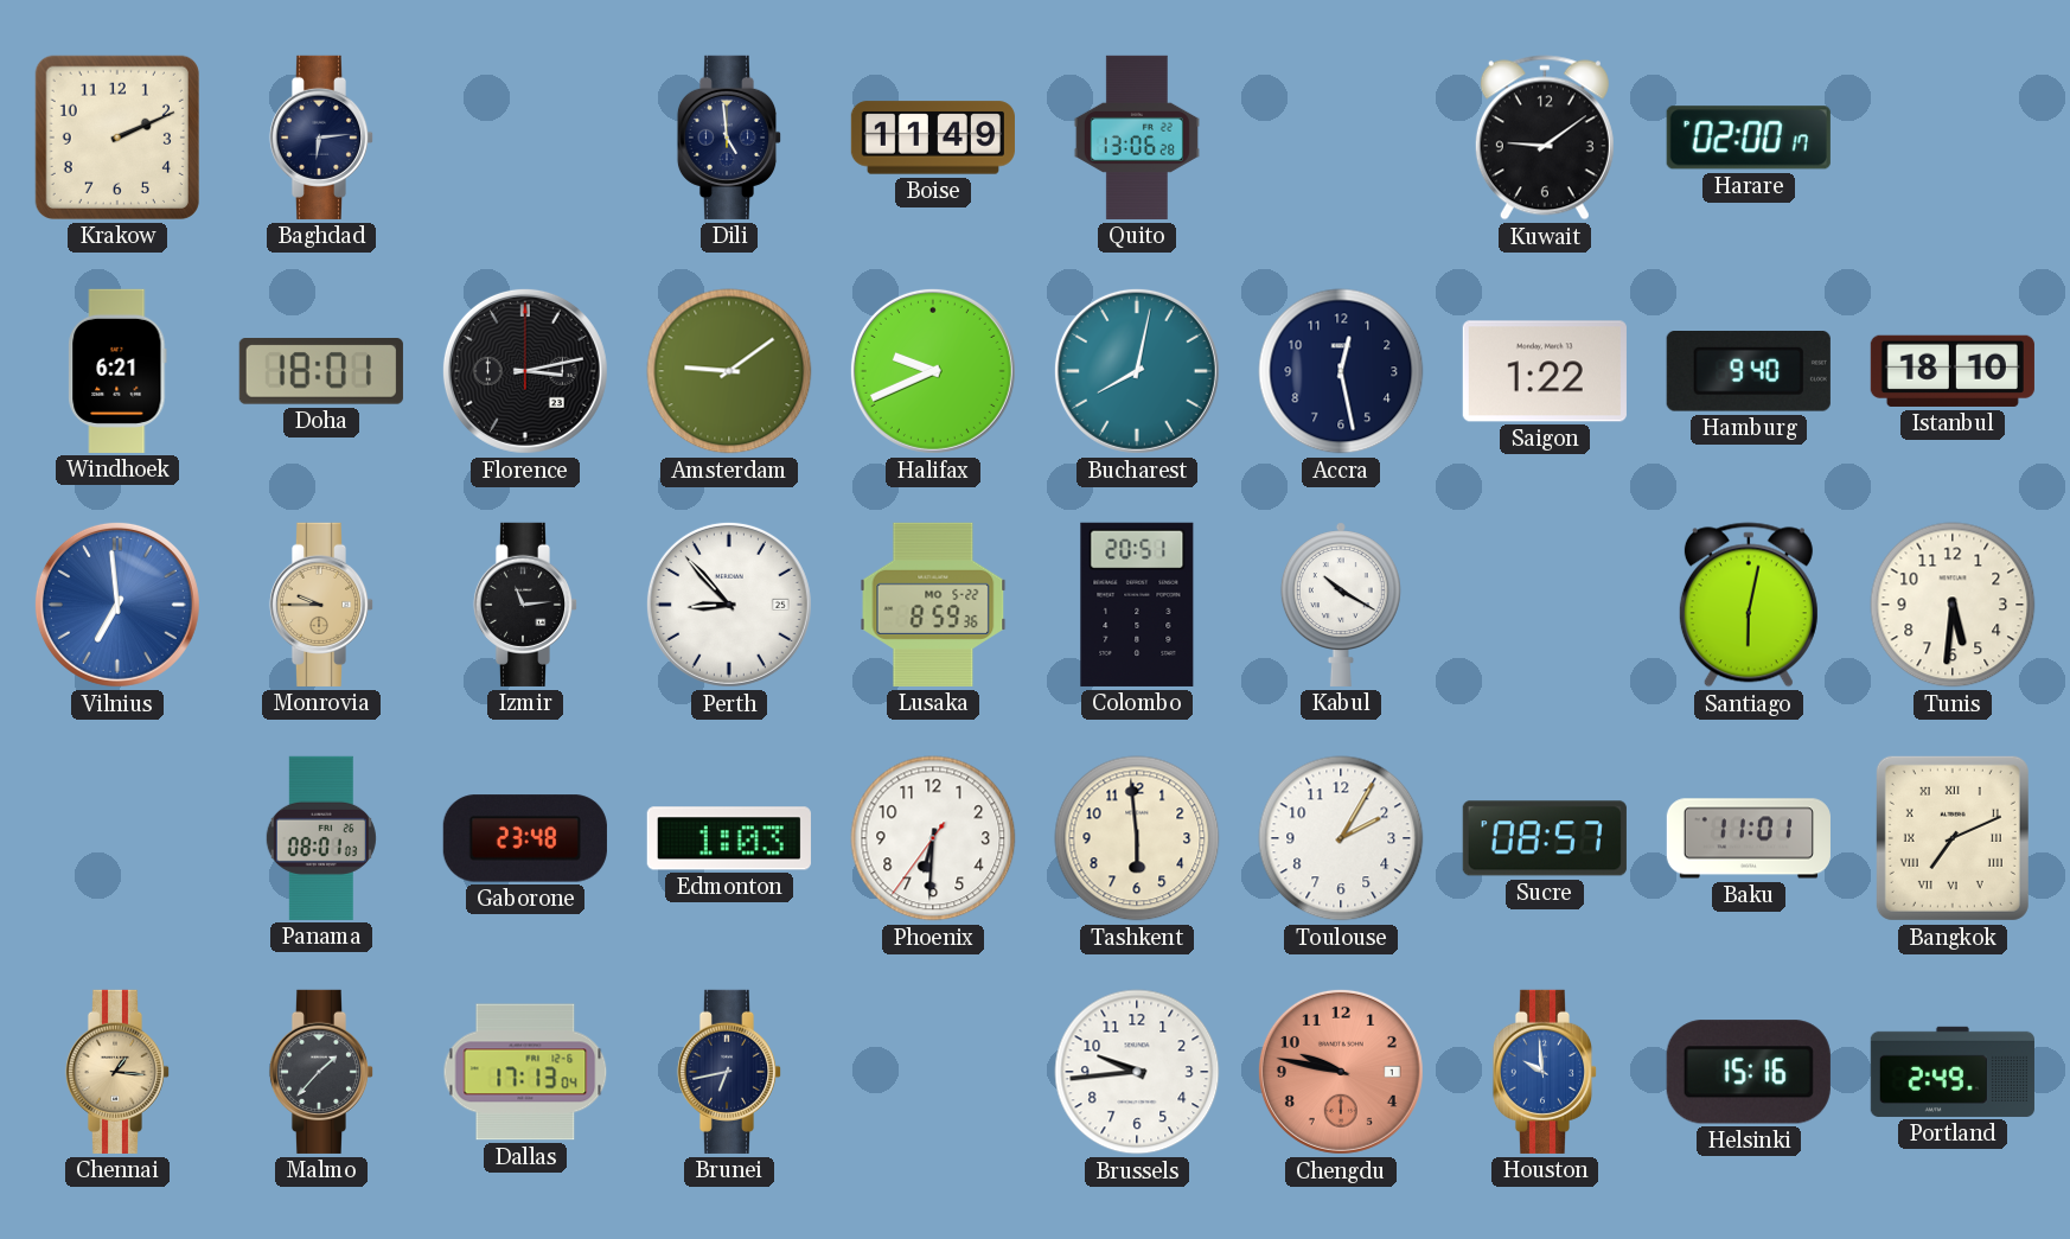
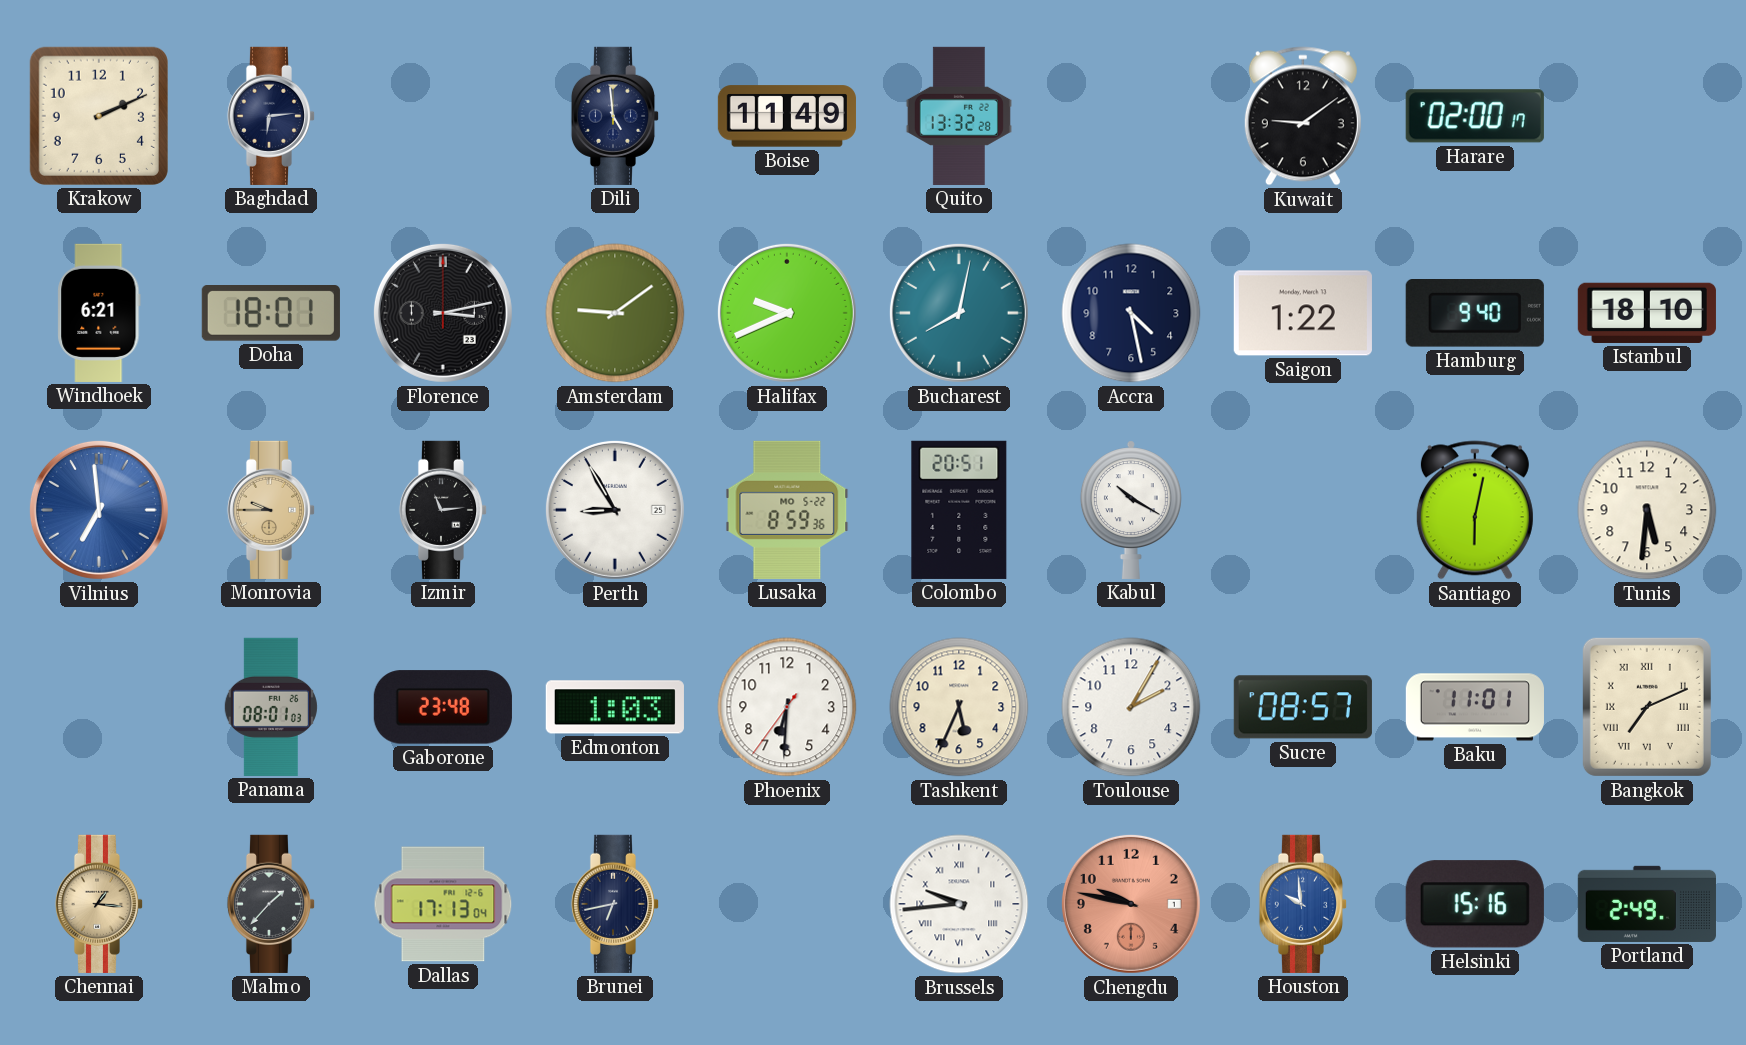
Quito: 13:06 -> 13:32
Accra: 12:28 -> 4:28
Perth: 8:53 -> 8:55
Tashkent: 5:59 -> 5:34
Brussels numerals: Arabic -> Roman
